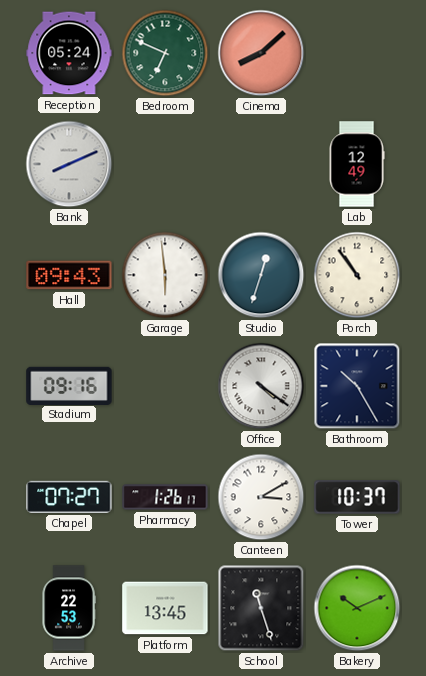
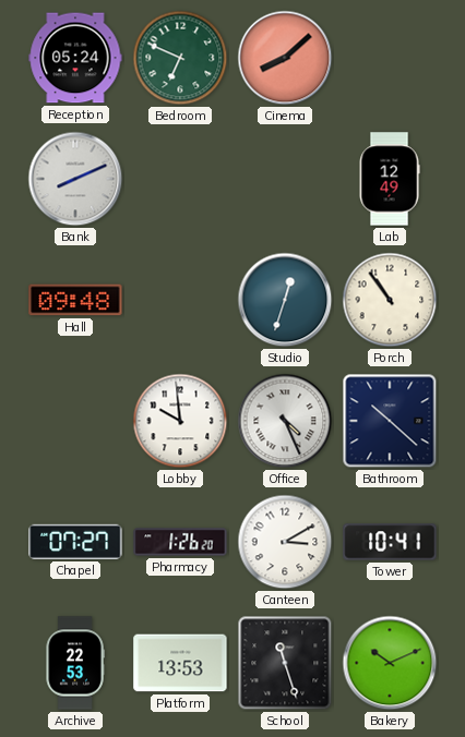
Hall: 09:43 -> 09:48
Garage: 5:59 -> none
Stadium: 09:16 -> none
Lobby: none -> 9:59
Office: 4:21 -> 4:26
Bathroom: 10:25 -> 10:22
Pharmacy: 1:26:17 -> 1:26:20
Tower: 10:37 -> 10:41
Platform: 13:45 -> 13:53
